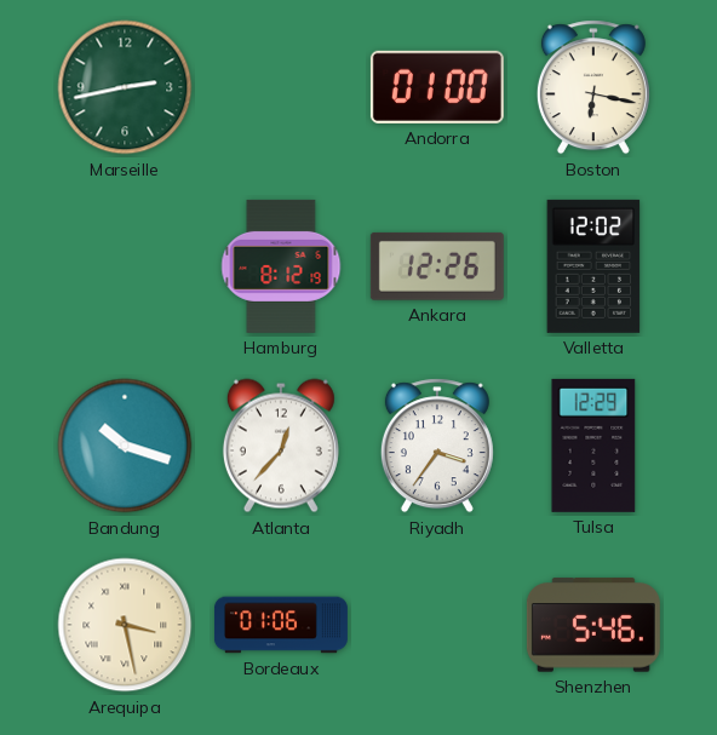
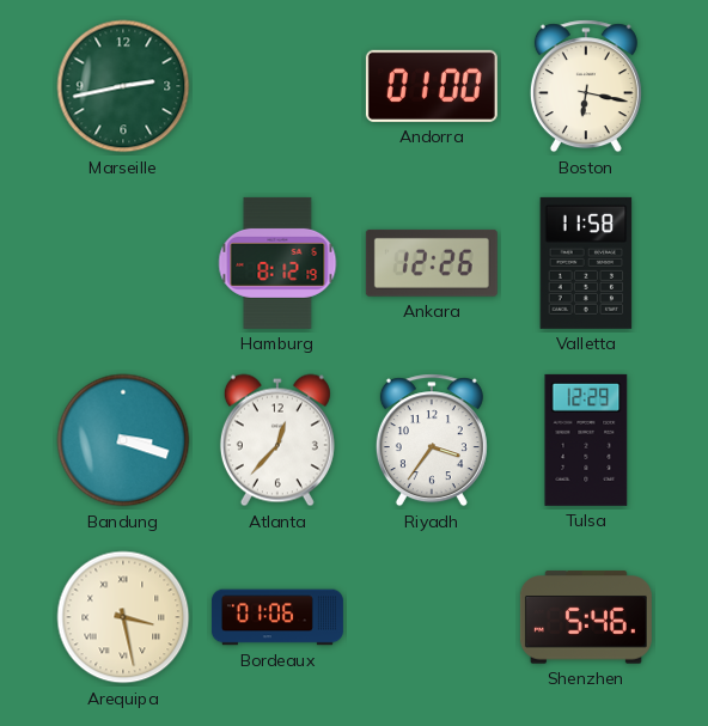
Valletta: 12:02 -> 11:58
Bandung: 10:18 -> 3:18
